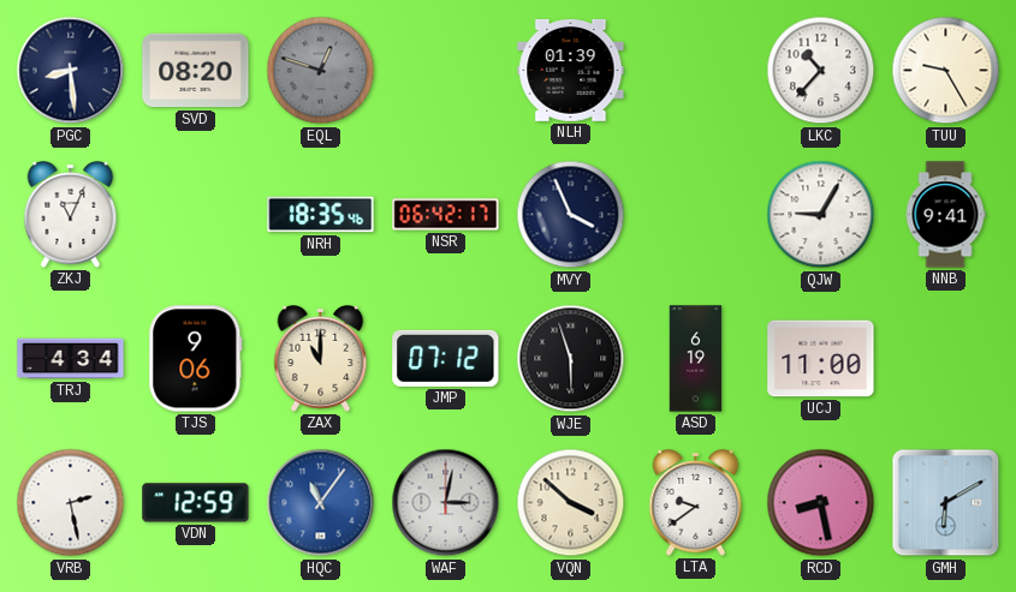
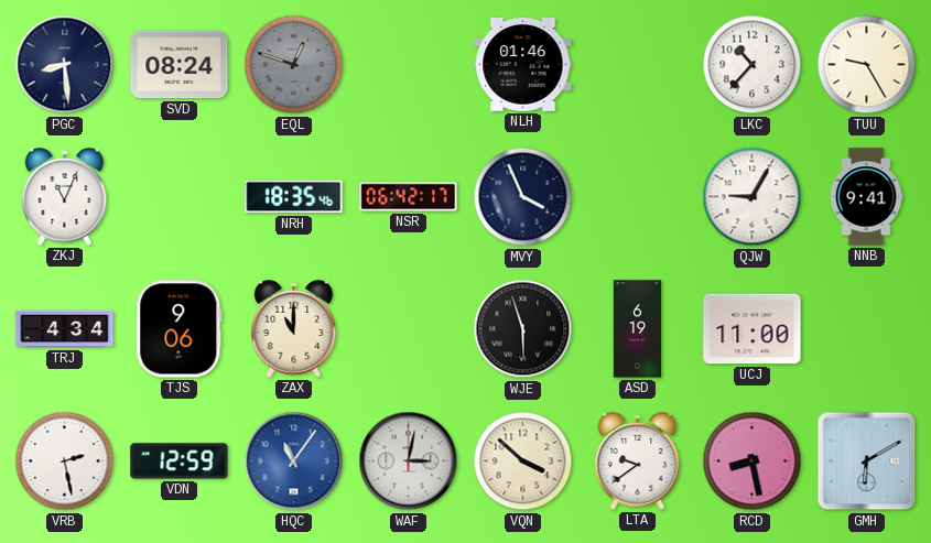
SVD: 08:20 -> 08:24
NLH: 01:39 -> 01:46
JMP: 07:12 -> none
